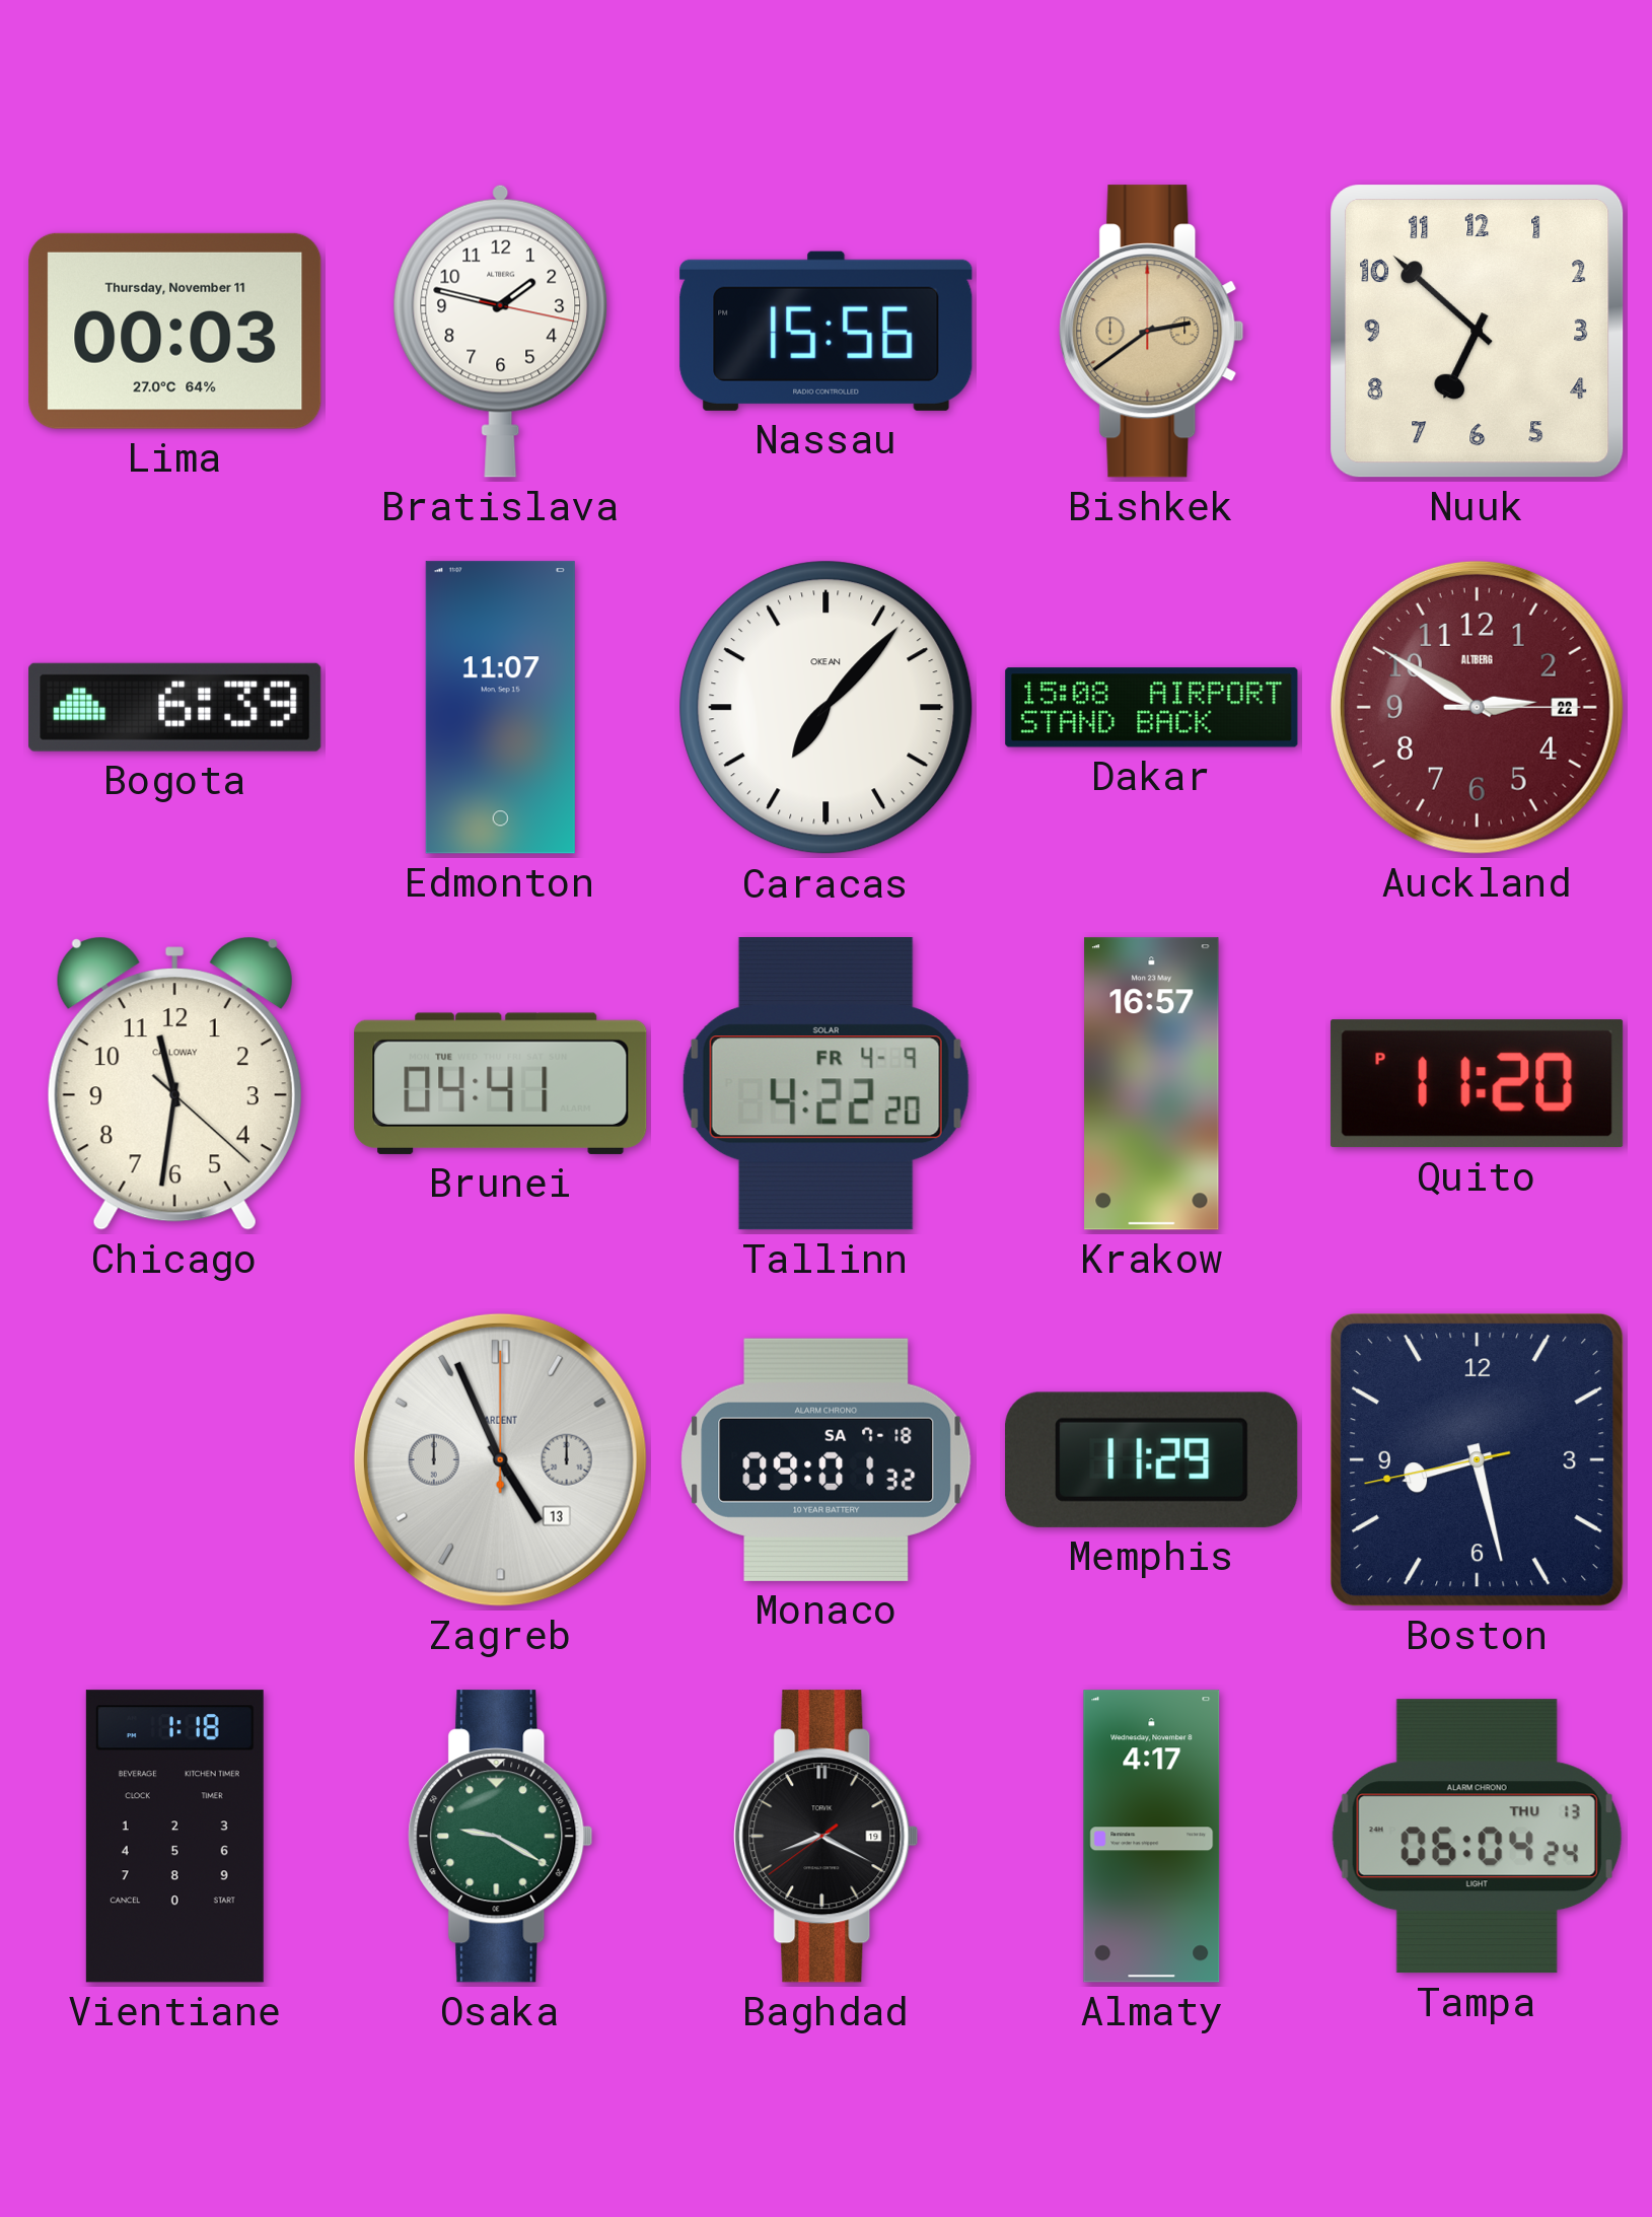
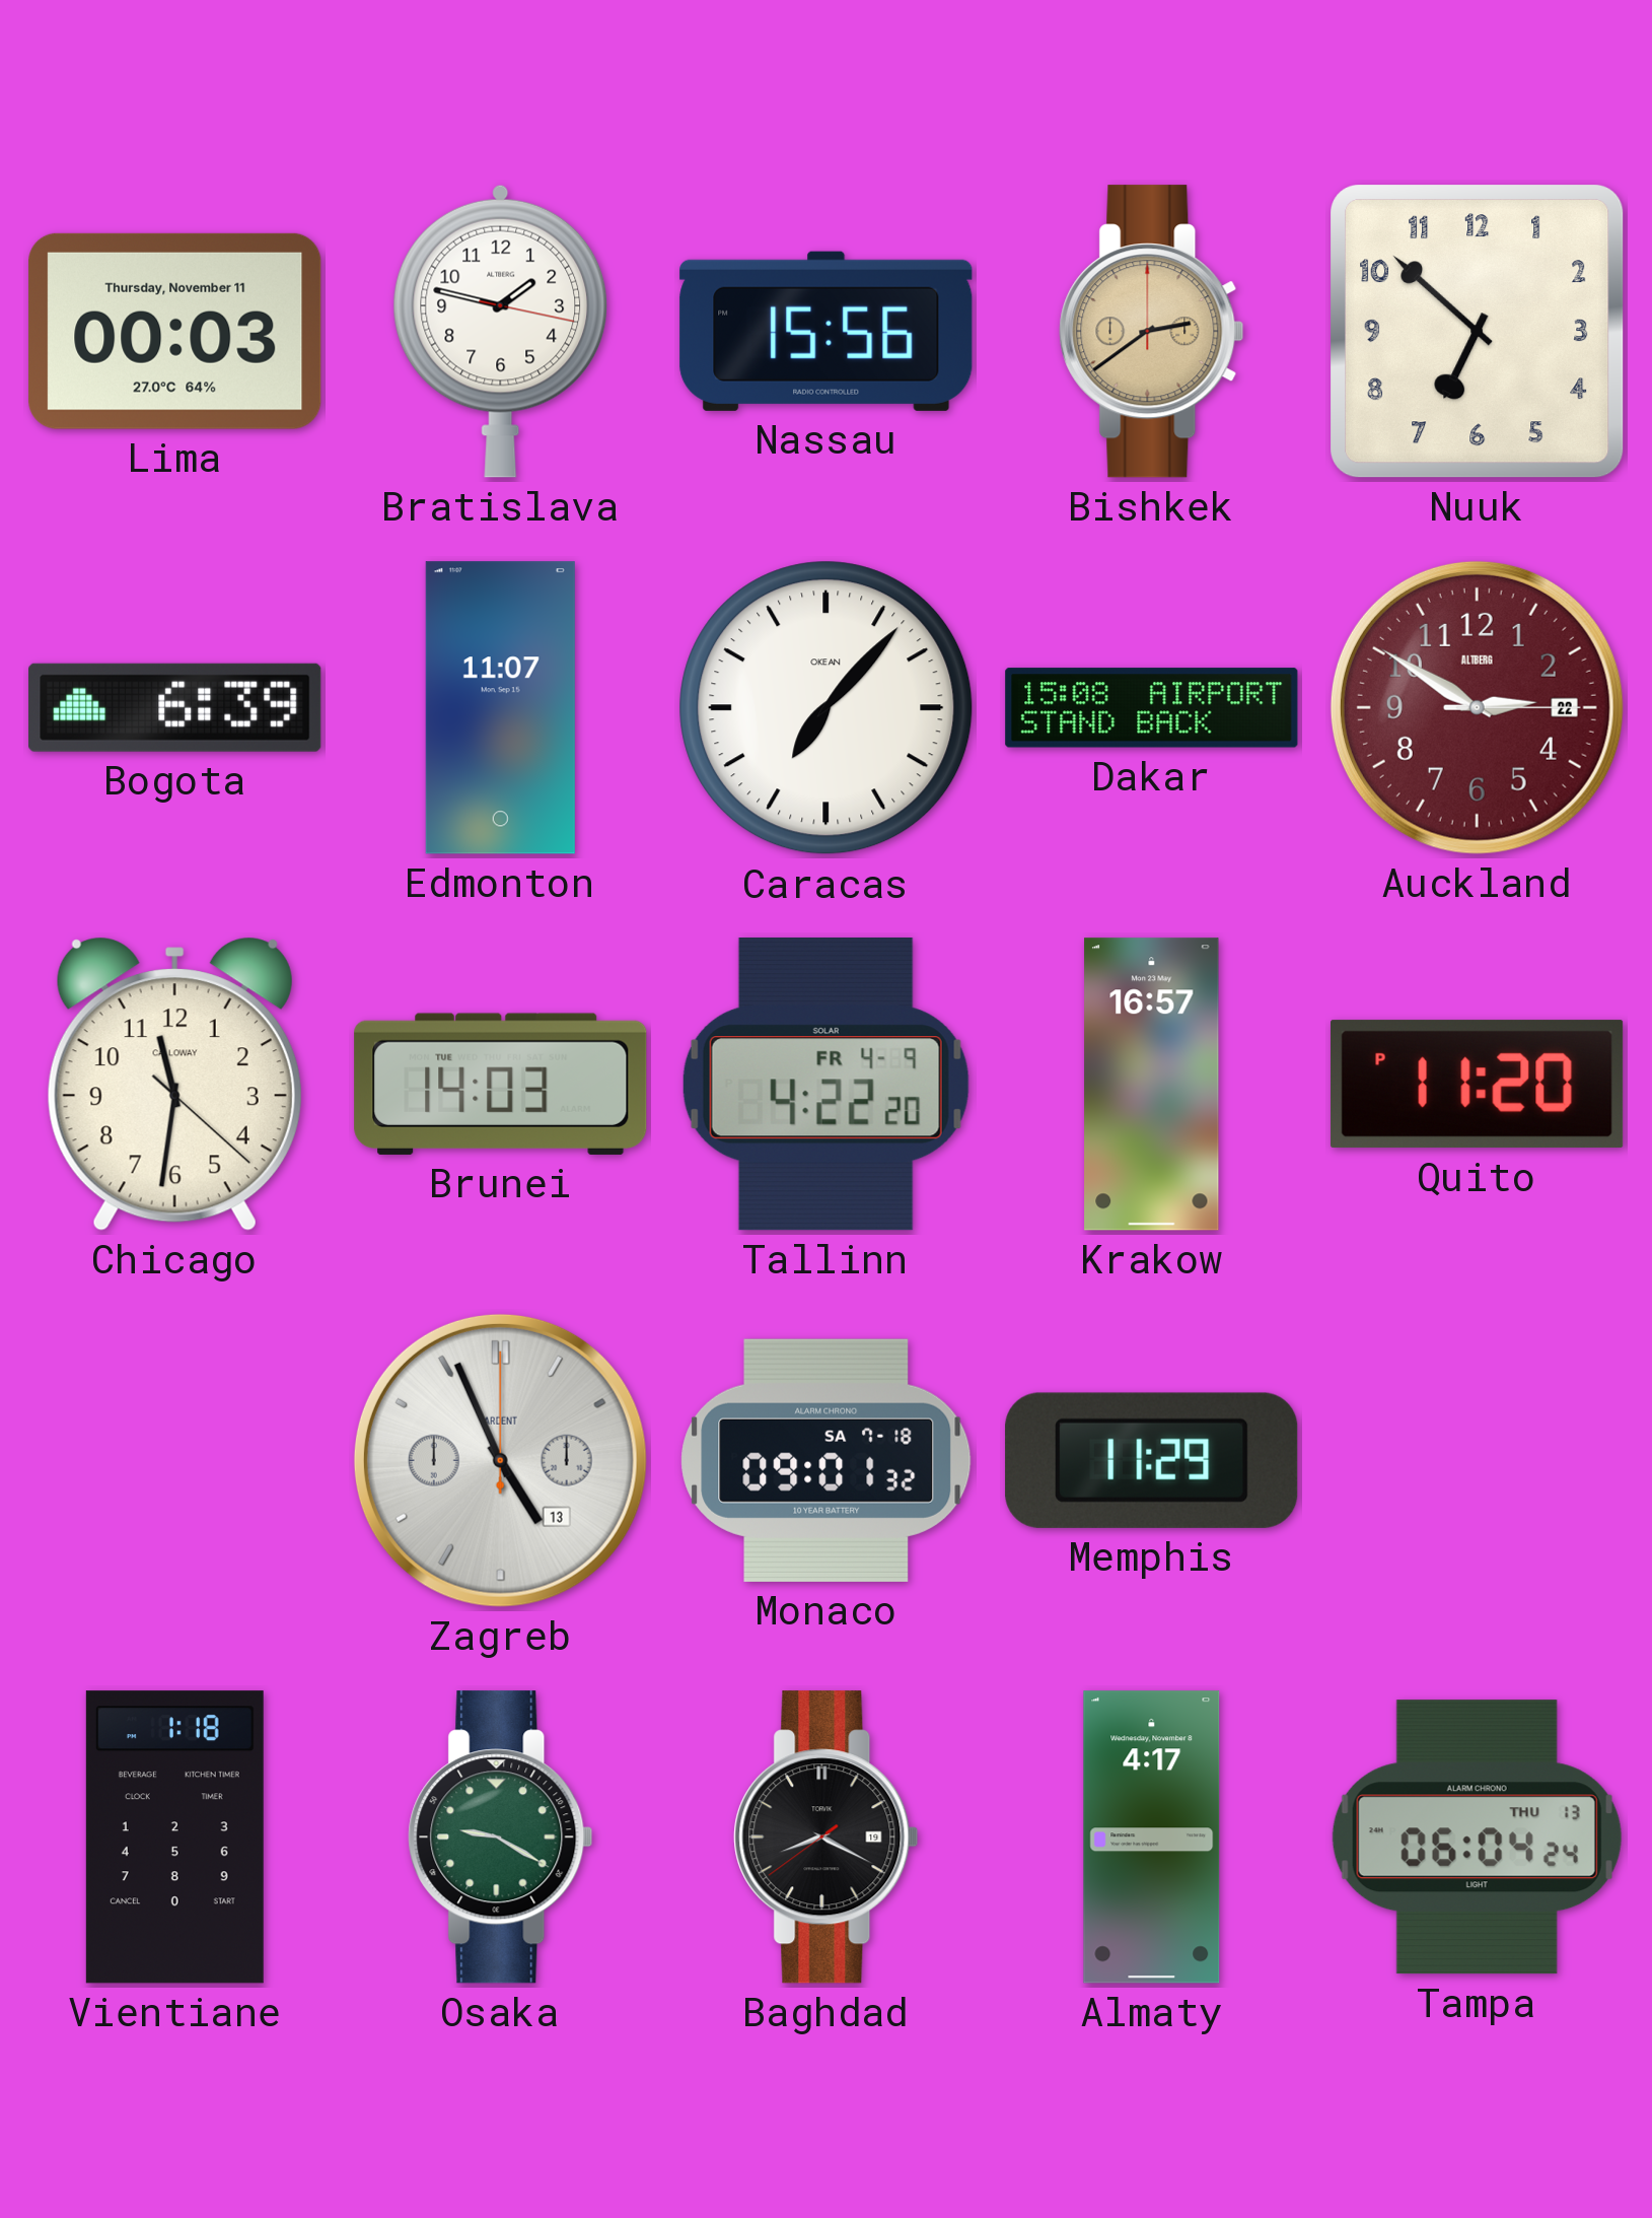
Brunei: 04:41 -> 14:03
Boston: 8:27 -> none
